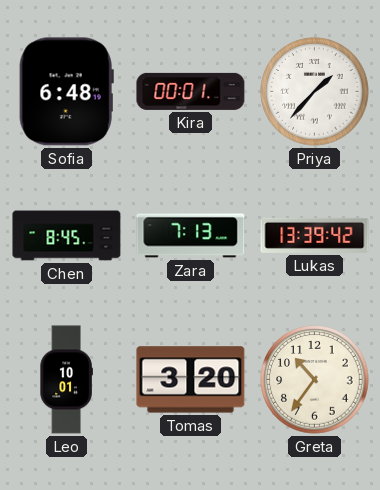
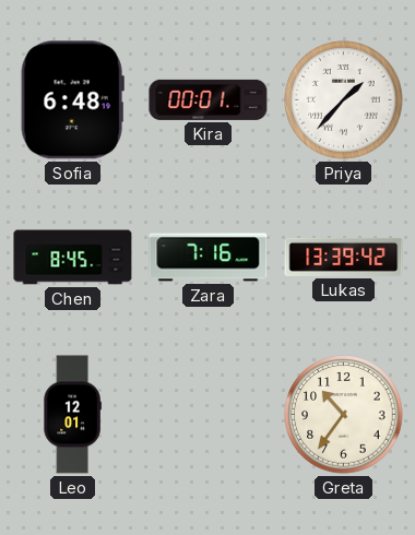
Zara: 7:13 -> 7:16
Leo: 10:01 -> 12:01
Tomas: 3:20 -> none
